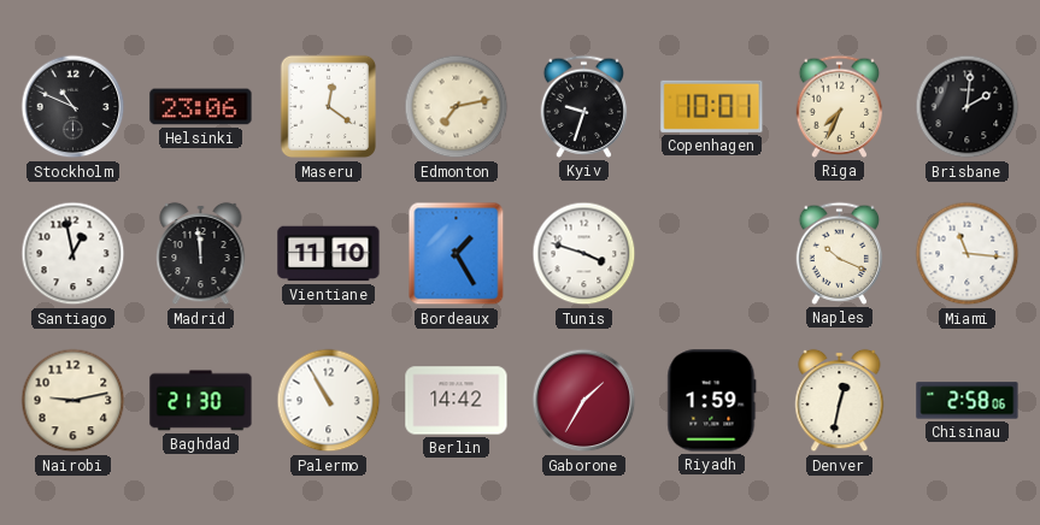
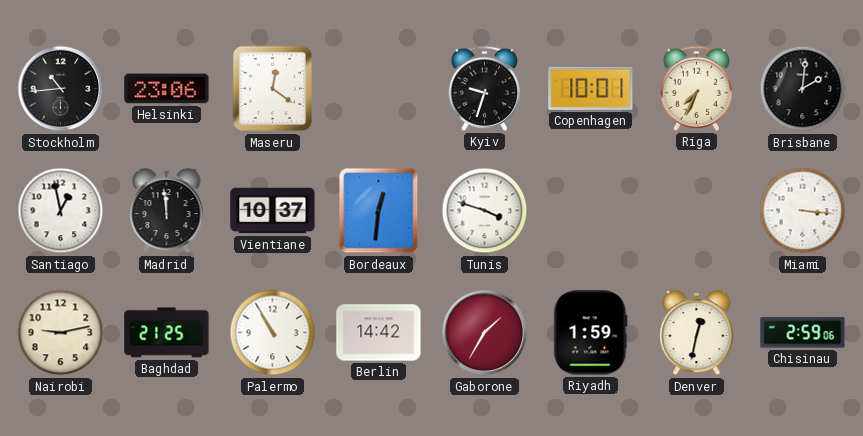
Stockholm: 10:49 -> 10:44
Edmonton: 7:13 -> none
Vientiane: 11:10 -> 10:37
Bordeaux: 1:25 -> 12:31
Naples: 10:19 -> none
Miami: 11:16 -> 3:16
Baghdad: 21:30 -> 21:25
Chisinau: 2:58 -> 2:59
